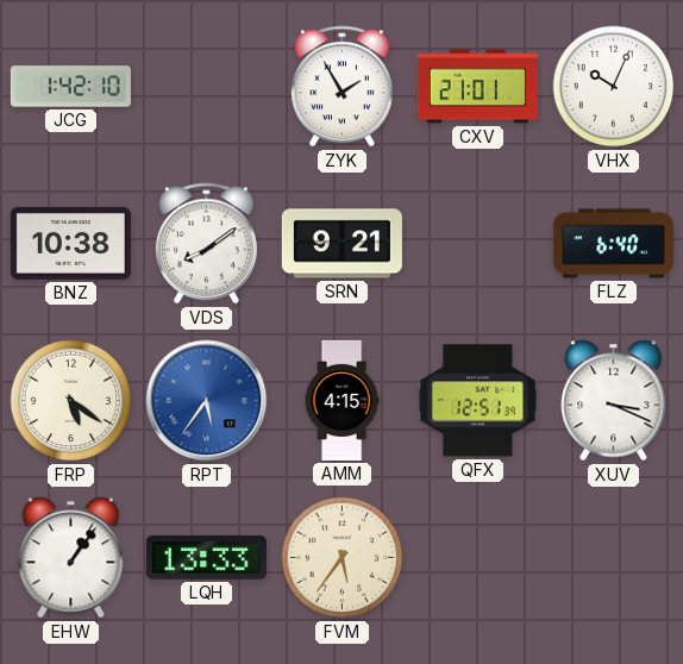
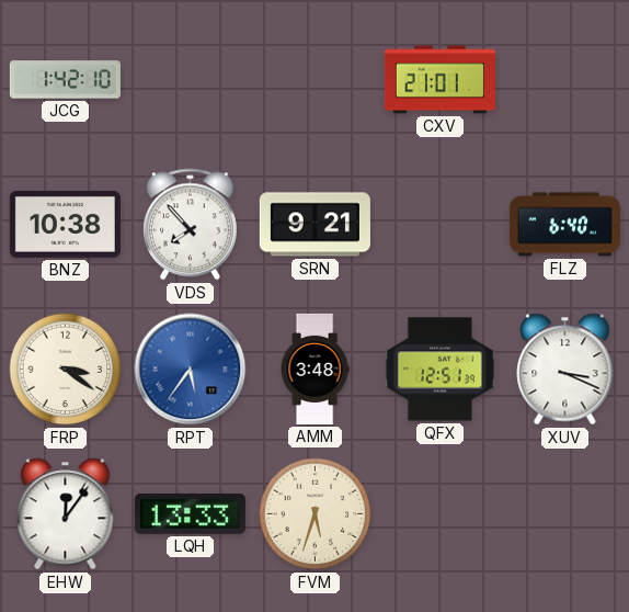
ZYK: 1:55 -> none
VHX: 10:04 -> none
VDS: 8:09 -> 7:53
FRP: 5:21 -> 3:21
AMM: 4:15 -> 3:48
EHW: 1:06 -> 12:06
FVM: 5:36 -> 5:33
